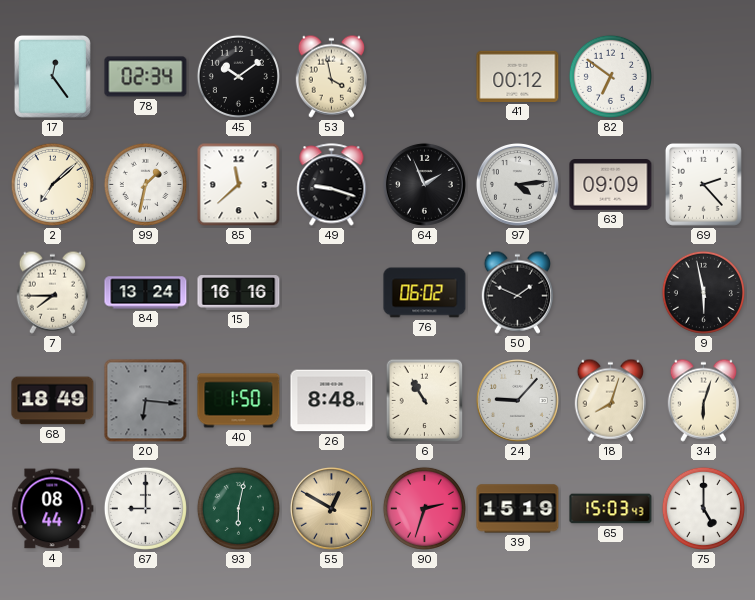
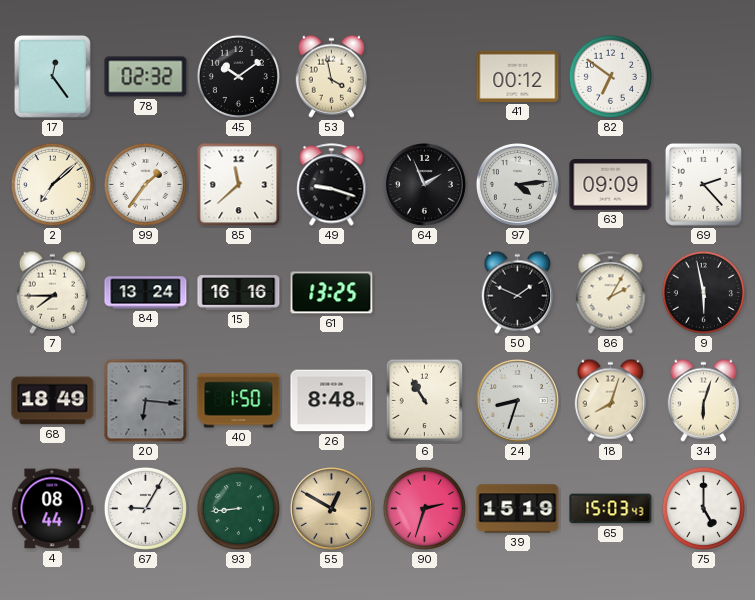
78: 02:34 -> 02:32
99: 1:32 -> 1:36
61: none -> 13:25
76: 06:02 -> none
86: none -> 2:05
24: 9:07 -> 8:33
67: 9:00 -> 9:05
93: 6:02 -> 8:44
